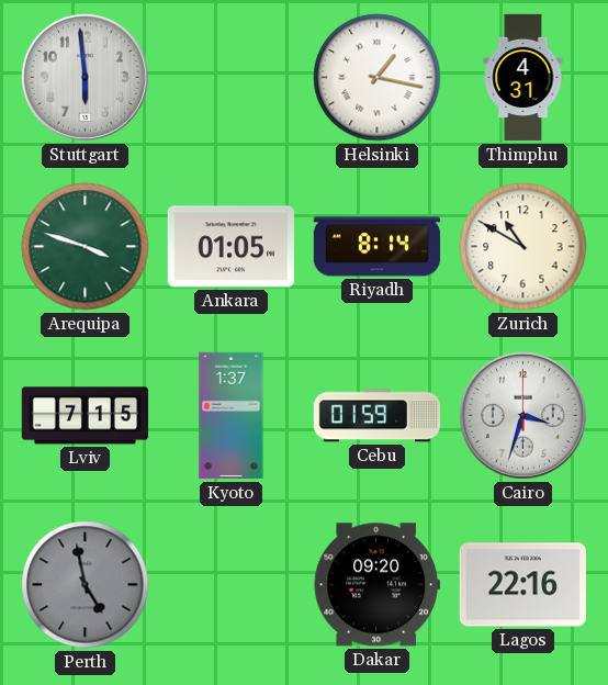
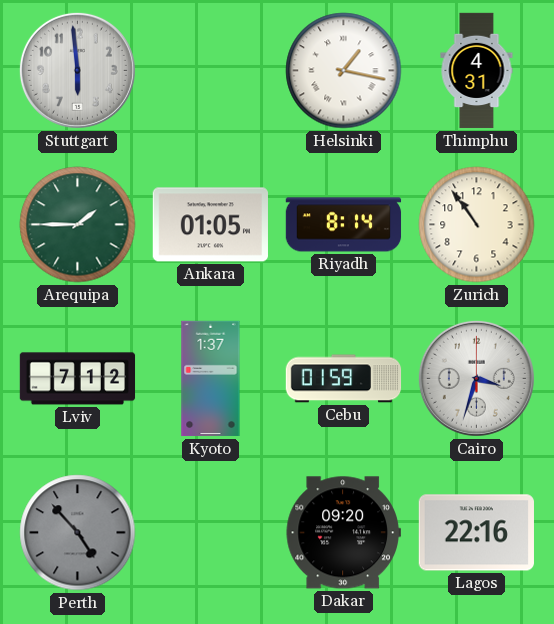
Arequipa: 3:48 -> 1:45
Zurich: 10:50 -> 10:54
Lviv: 7:15 -> 7:12
Perth: 4:58 -> 4:53
